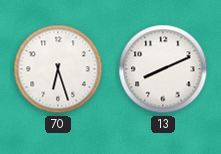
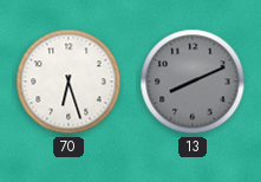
13 dial: white -> grey
